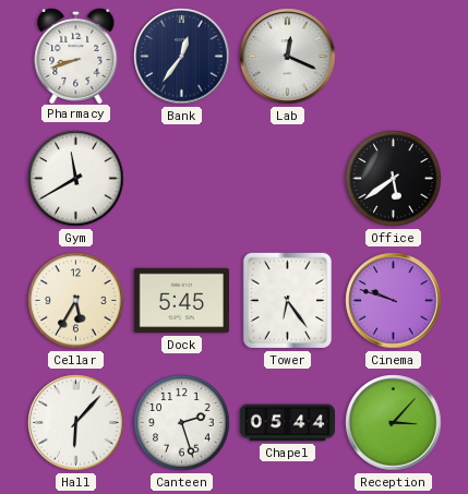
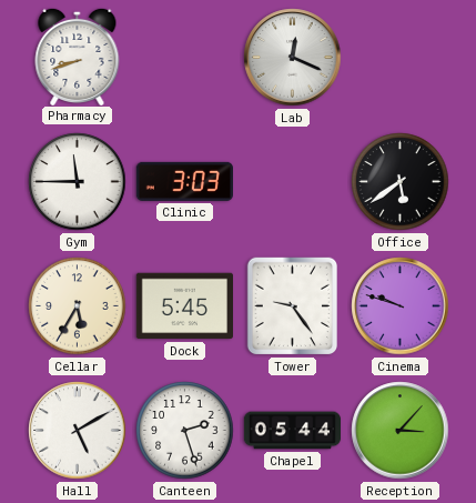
Bank: 12:36 -> none
Gym: 11:40 -> 11:45
Clinic: none -> 3:03
Tower: 6:24 -> 9:24
Hall: 6:07 -> 5:10
